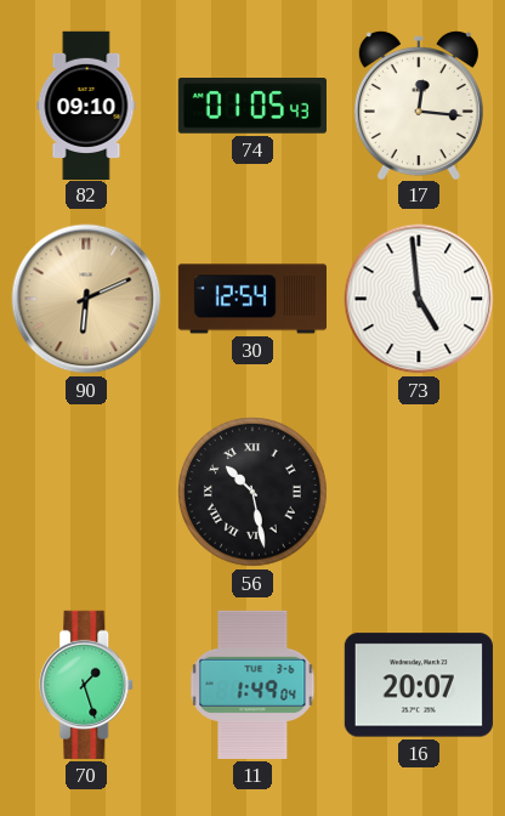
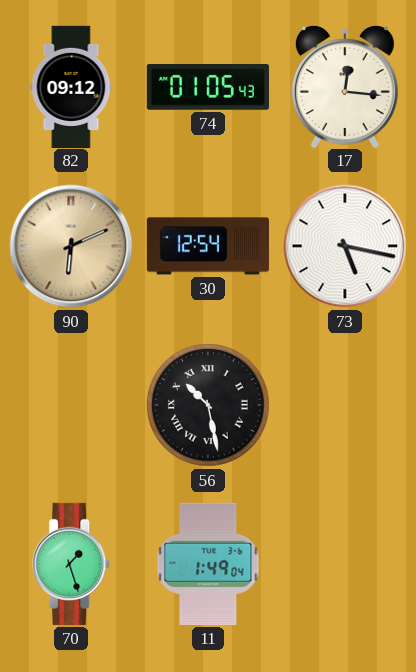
82: 09:10 -> 09:12
73: 4:59 -> 5:17
16: 20:07 -> none
